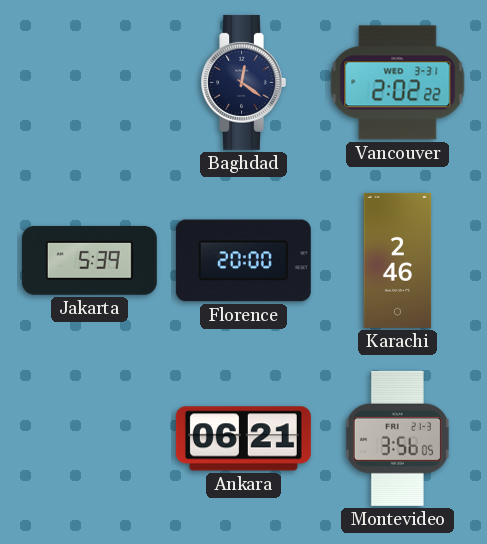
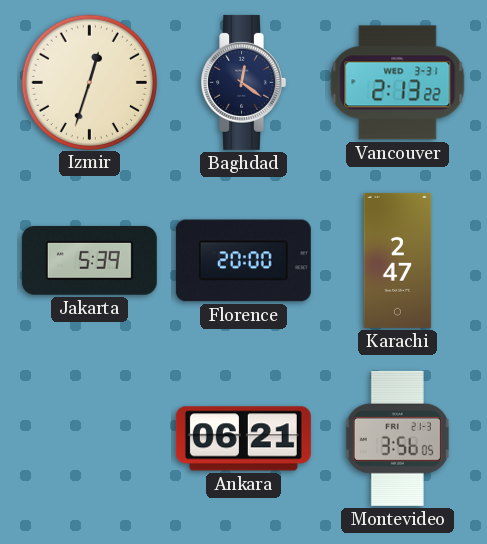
Izmir: none -> 12:33
Vancouver: 2:02 -> 2:13
Karachi: 2:46 -> 2:47
